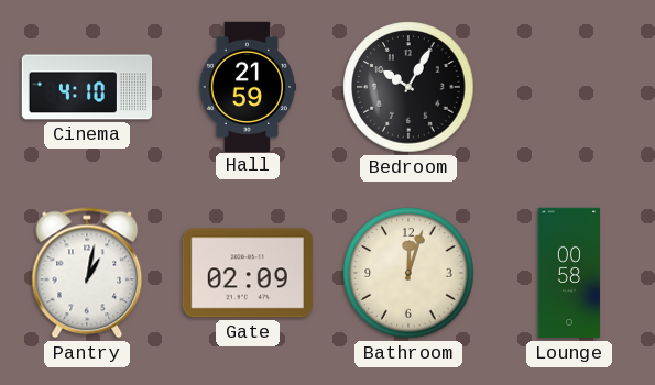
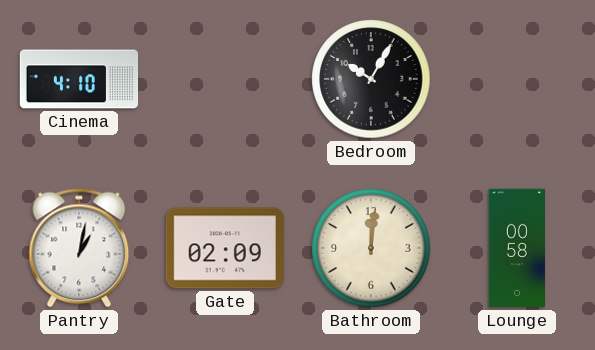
Hall: 21:59 -> none
Bathroom: 12:03 -> 12:01
